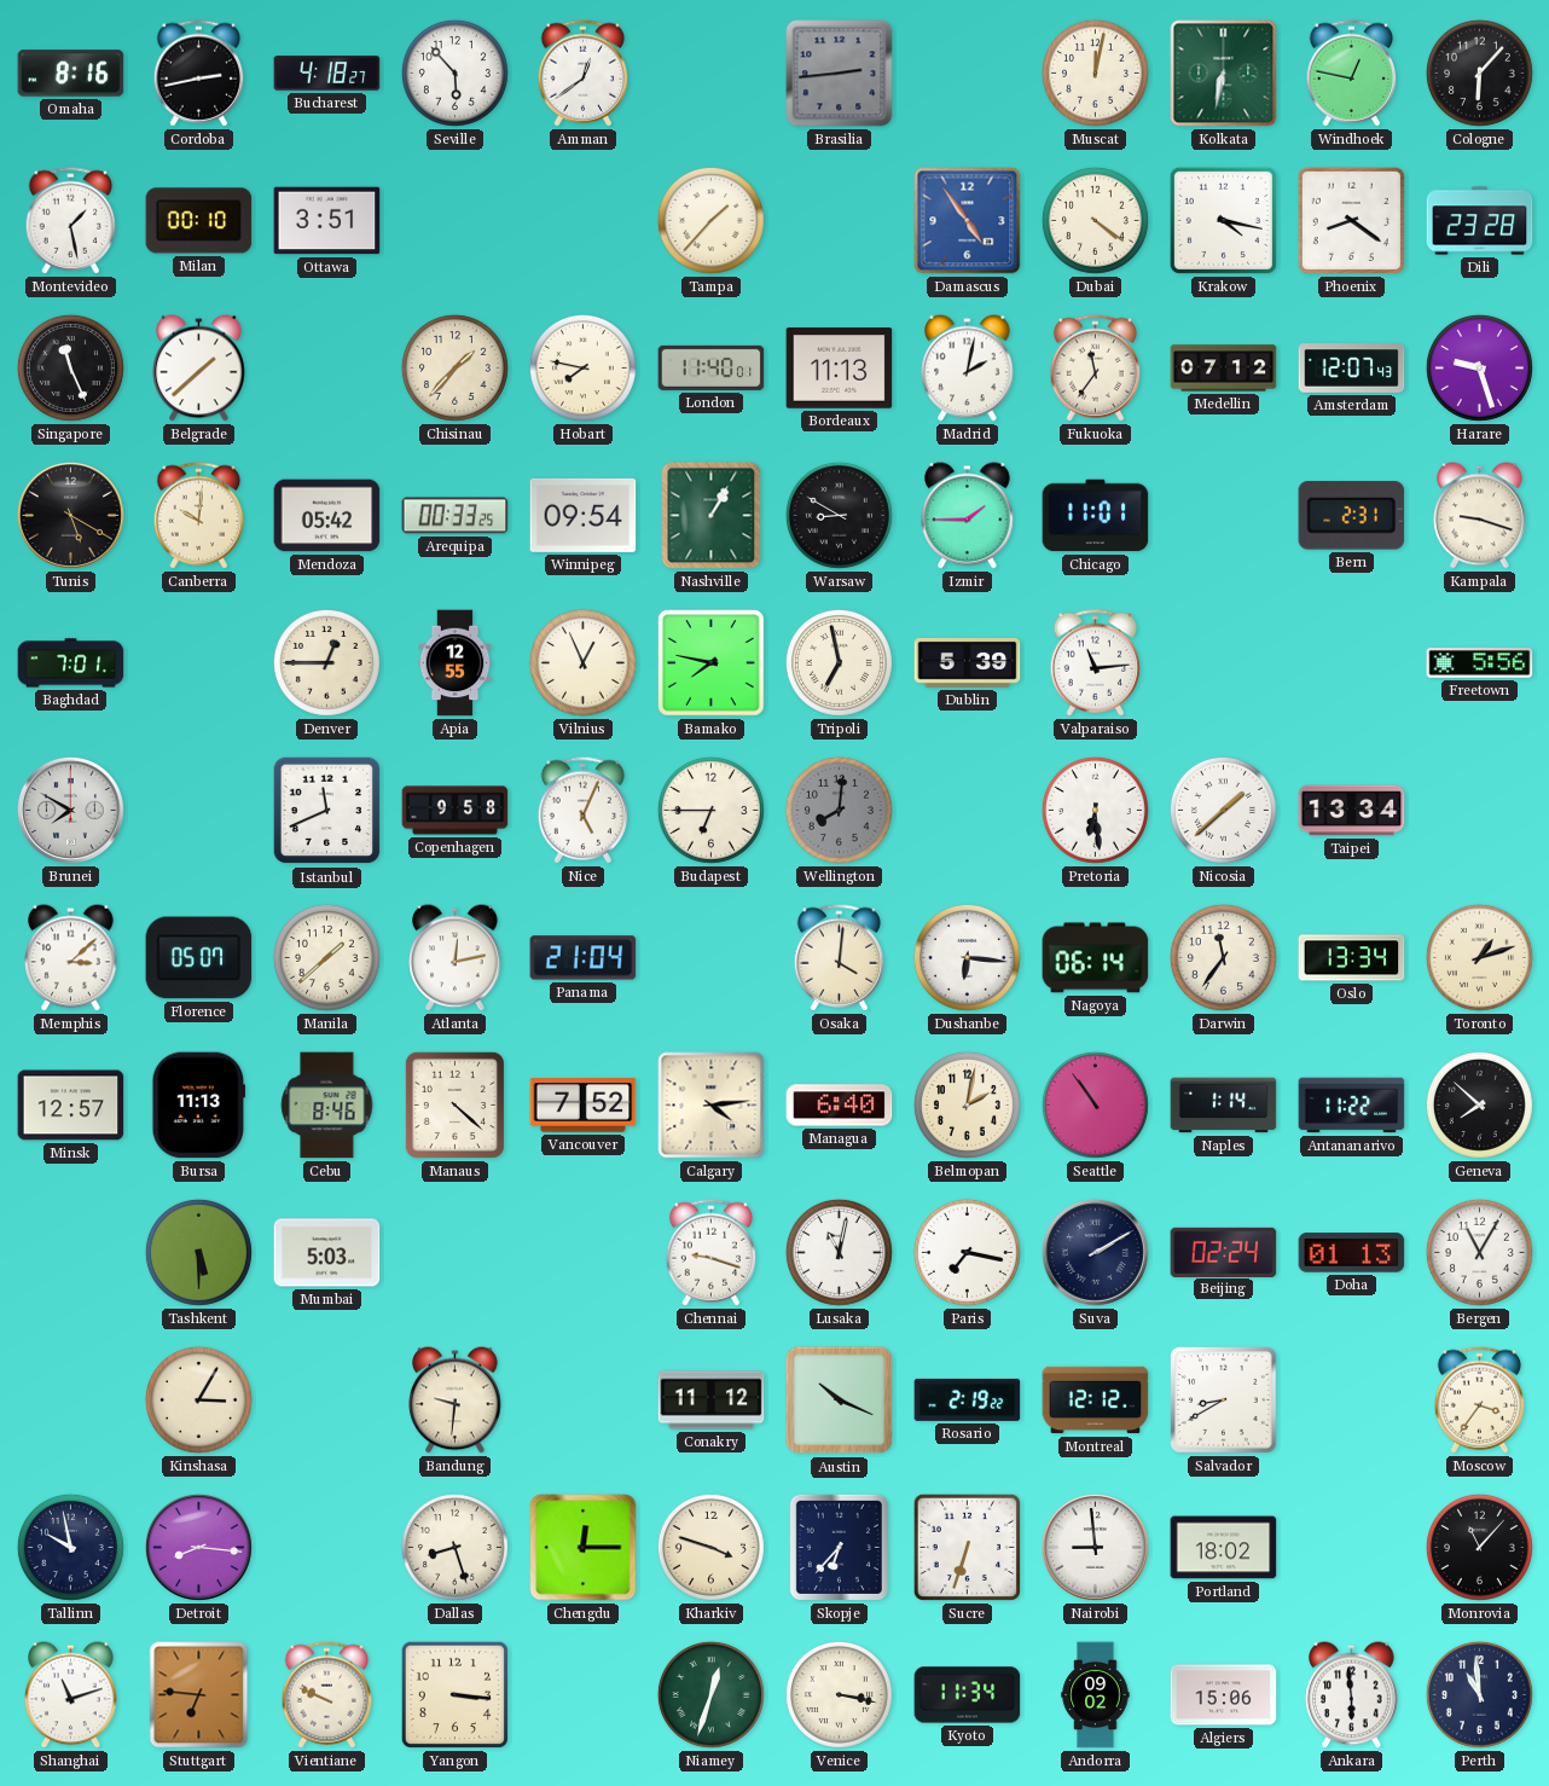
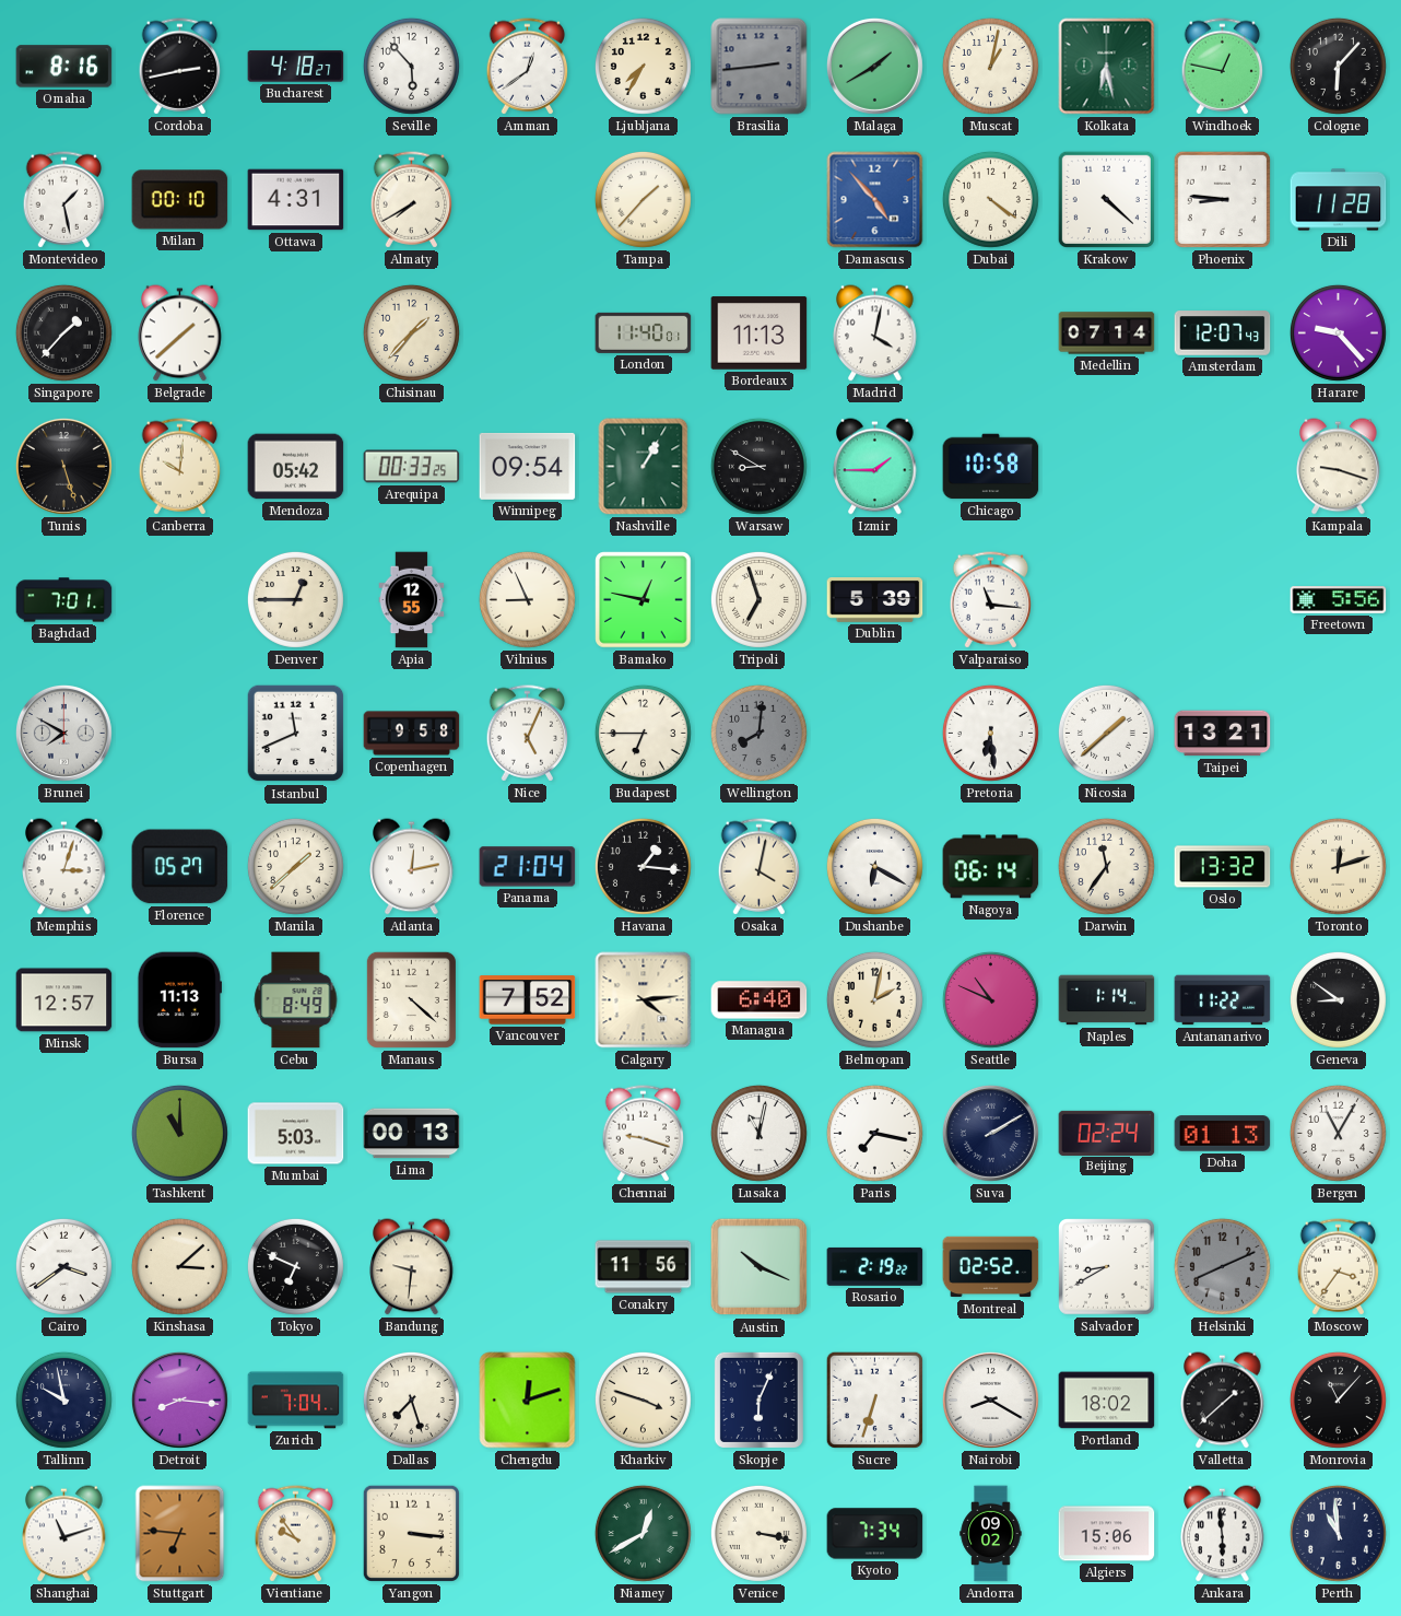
Ljubljana: none -> 7:35
Malaga: none -> 1:40
Muscat: 12:02 -> 1:02
Kolkata: 6:32 -> 6:28
Ottawa: 3:51 -> 4:31
Almaty: none -> 7:40
Damascus: 4:54 -> 4:53
Krakow: 4:17 -> 4:22
Phoenix: 8:21 -> 8:46
Dili: 23:28 -> 11:28
Singapore: 11:26 -> 1:37
Hobart: 7:47 -> none
Madrid: 2:02 -> 4:02
Fukuoka: 11:36 -> none
Medellin: 07:12 -> 07:14
Harare: 9:27 -> 9:23
Tunis: 5:20 -> 5:27
Chicago: 11:01 -> 10:58
Bern: 2:31 -> none
Vilnius: 12:56 -> 8:56
Bamako: 7:47 -> 12:47
Tripoli: 6:58 -> 6:57
Valparaiso: 11:14 -> 11:16
Taipei: 13:34 -> 13:21
Memphis: 3:08 -> 3:03
Florence: 05:07 -> 05:27
Havana: none -> 1:16
Osaka: 4:01 -> 4:02
Dushanbe: 6:16 -> 6:20
Oslo: 13:34 -> 13:32
Toronto: 1:12 -> 12:12
Cebu: 8:46 -> 8:49
Seattle: 10:54 -> 10:49
Geneva: 7:52 -> 8:51
Tashkent: 5:30 -> 11:00
Lima: none -> 00:13
Cairo: none -> 3:39
Kinshasa: 3:05 -> 3:08
Tokyo: none -> 6:49
Conakry: 11:12 -> 11:56
Montreal: 12:12 -> 02:52
Helsinki: none -> 8:11
Zurich: none -> 7:04
Dallas: 8:27 -> 7:27
Chengdu: 12:15 -> 12:12
Skopje: 6:37 -> 6:04
Nairobi: 8:59 -> 8:20
Valletta: none -> 1:38
Vientiane: 9:49 -> 9:54
Niamey: 12:33 -> 12:40
Kyoto: 11:34 -> 7:34
